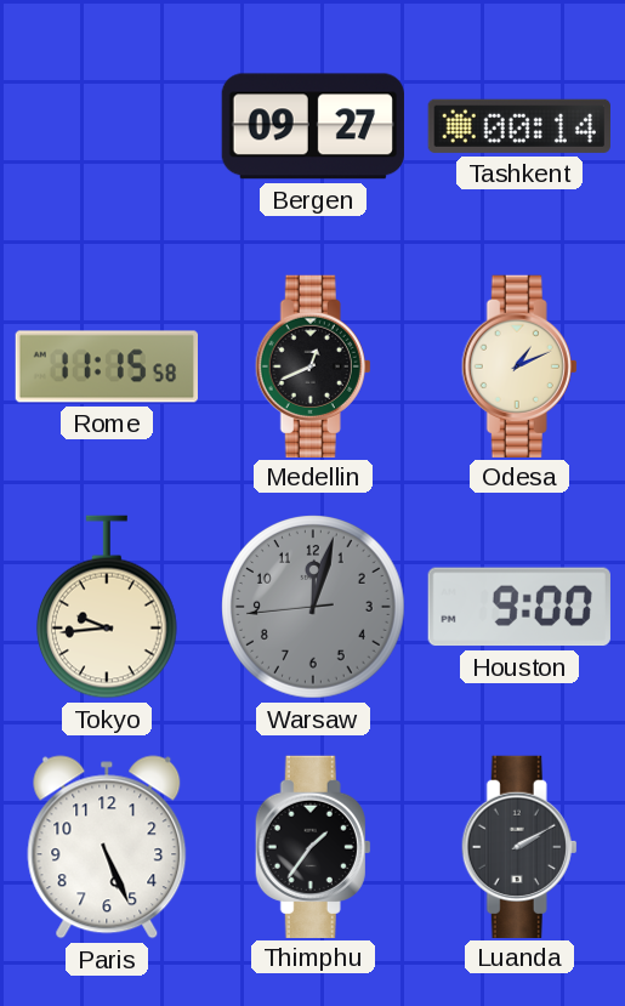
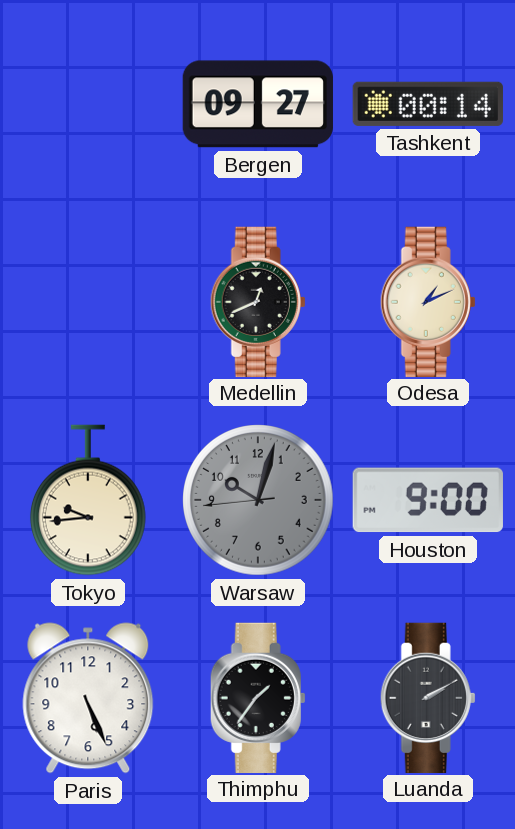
Rome: 11:15 -> none
Warsaw: 12:02 -> 10:02
